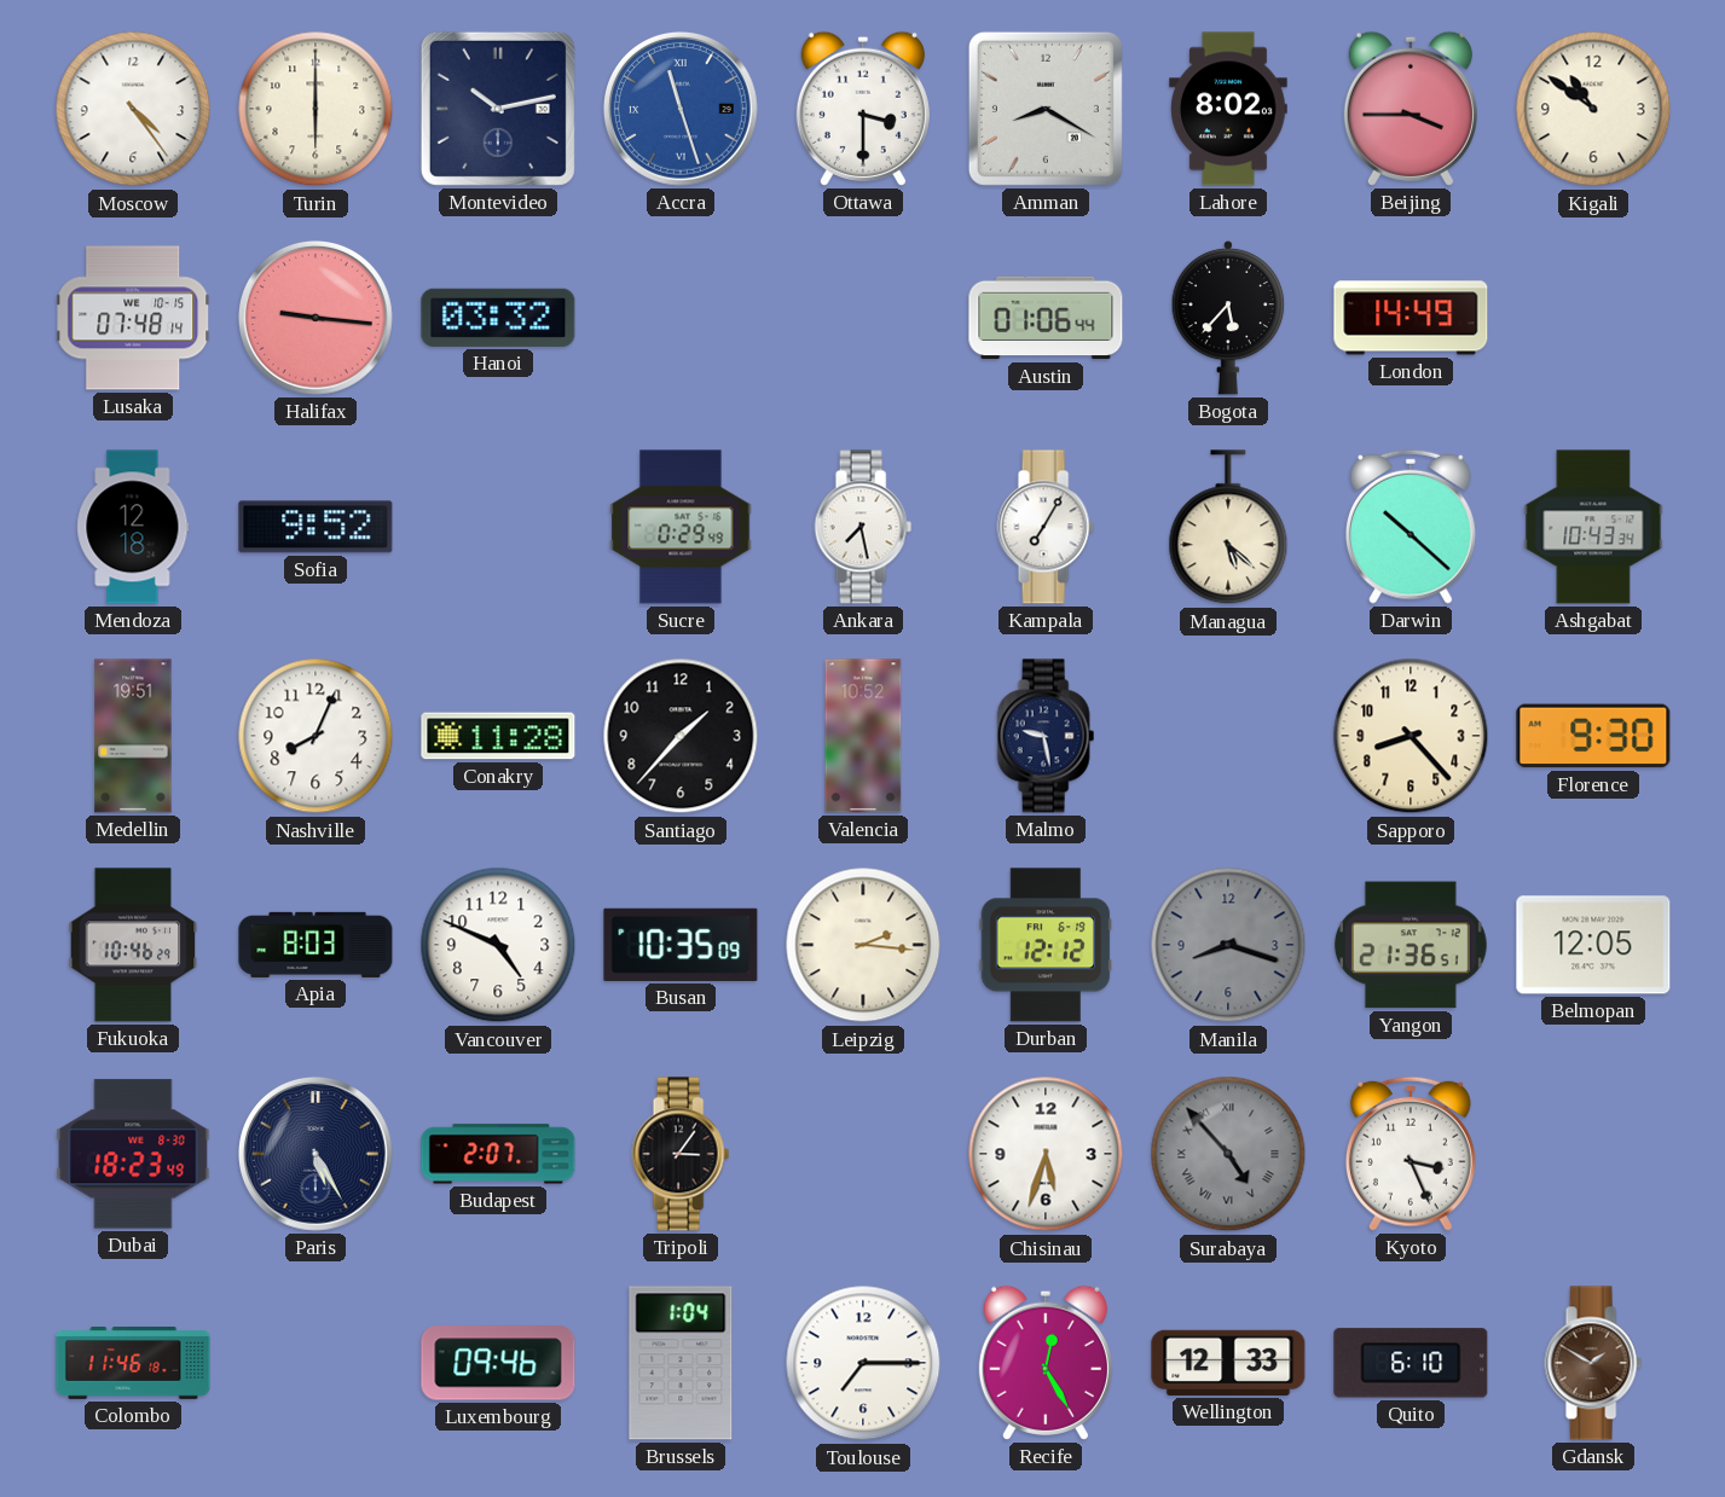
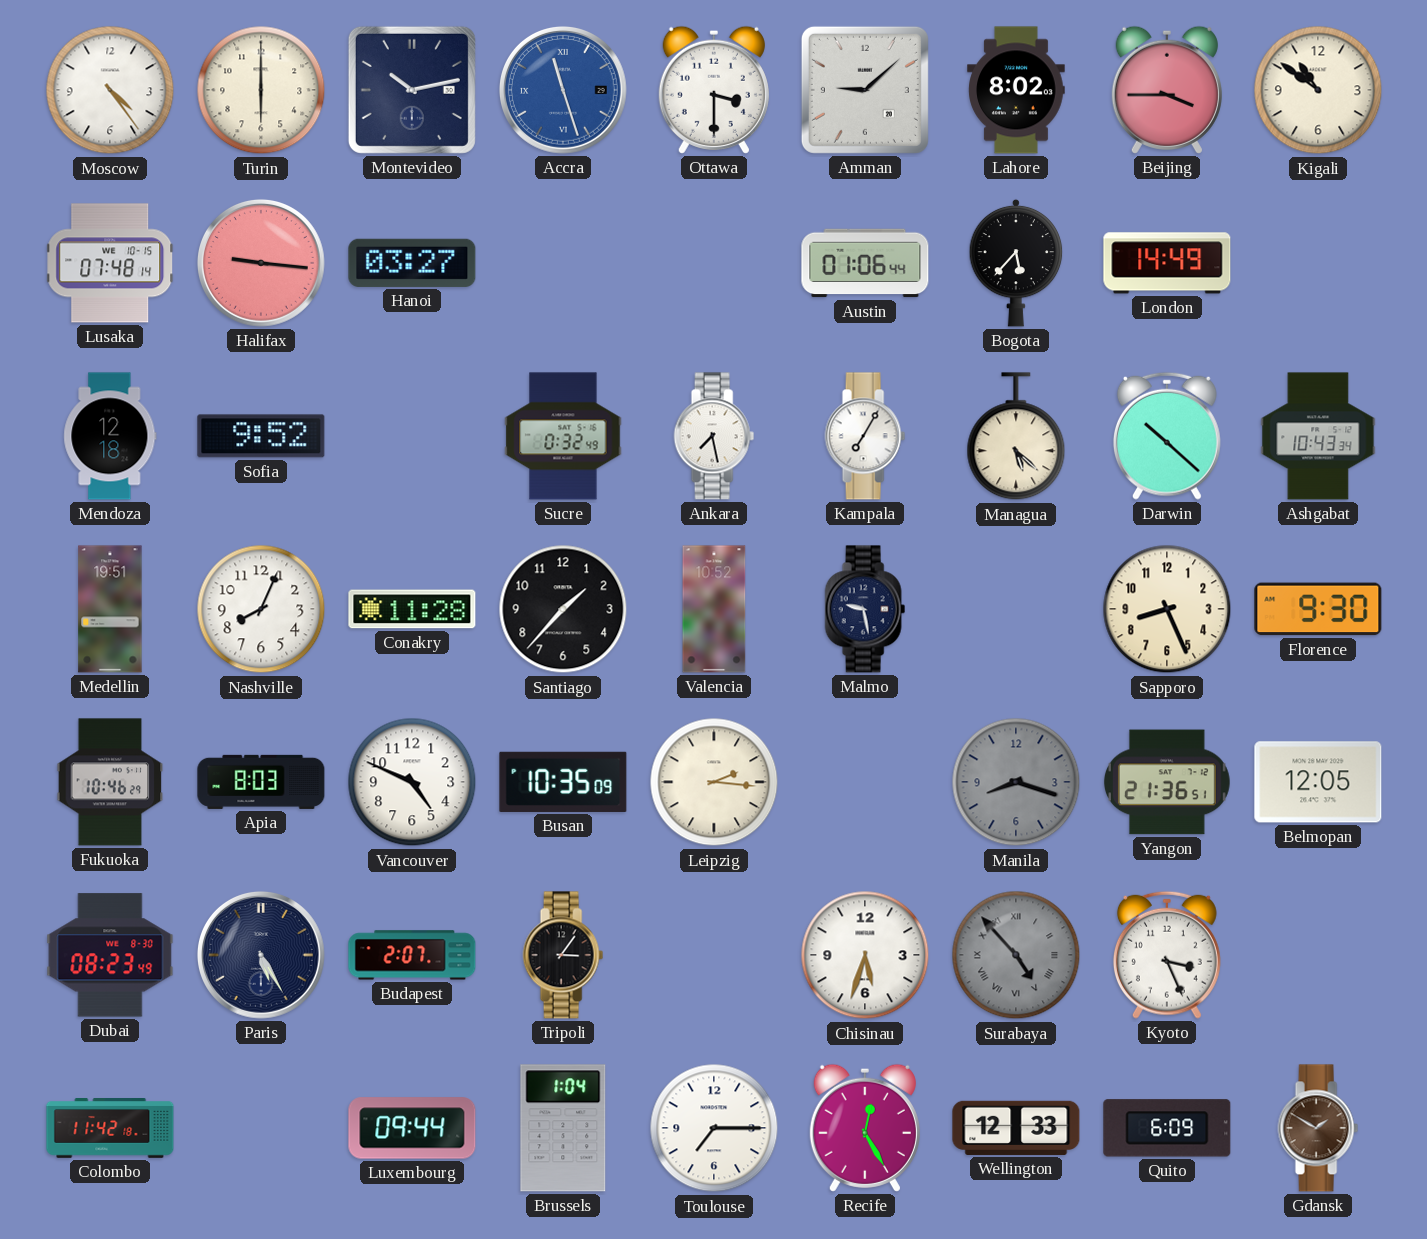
Amman: 8:20 -> 9:08
Hanoi: 03:32 -> 03:27
Sucre: 0:29 -> 0:32
Sapporo: 8:23 -> 8:26
Durban: 12:12 -> none
Dubai: 18:23 -> 08:23
Colombo: 11:46 -> 11:42
Luxembourg: 09:46 -> 09:44
Quito: 6:10 -> 6:09
